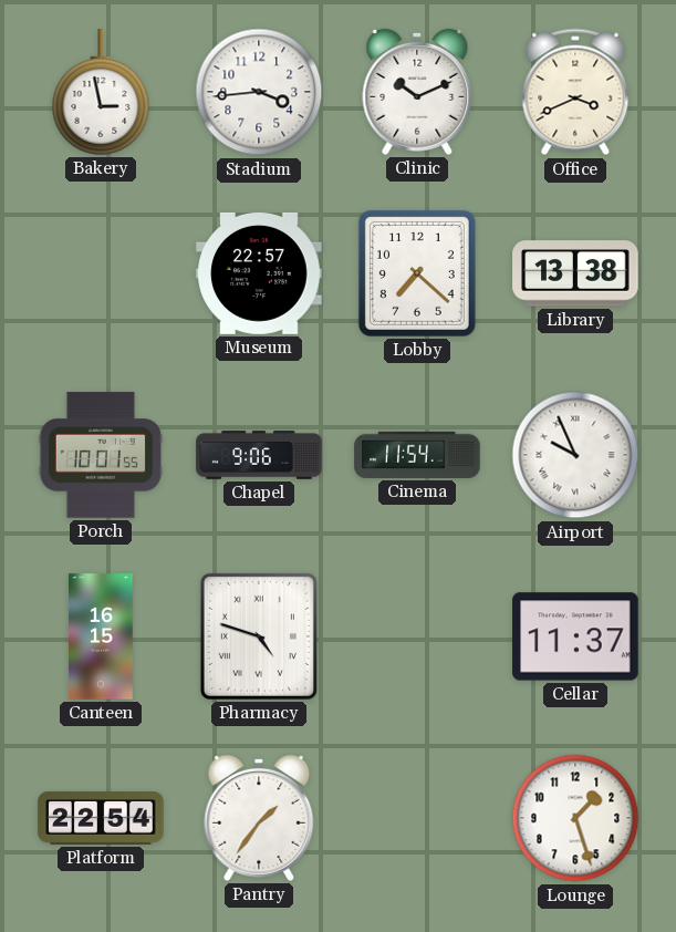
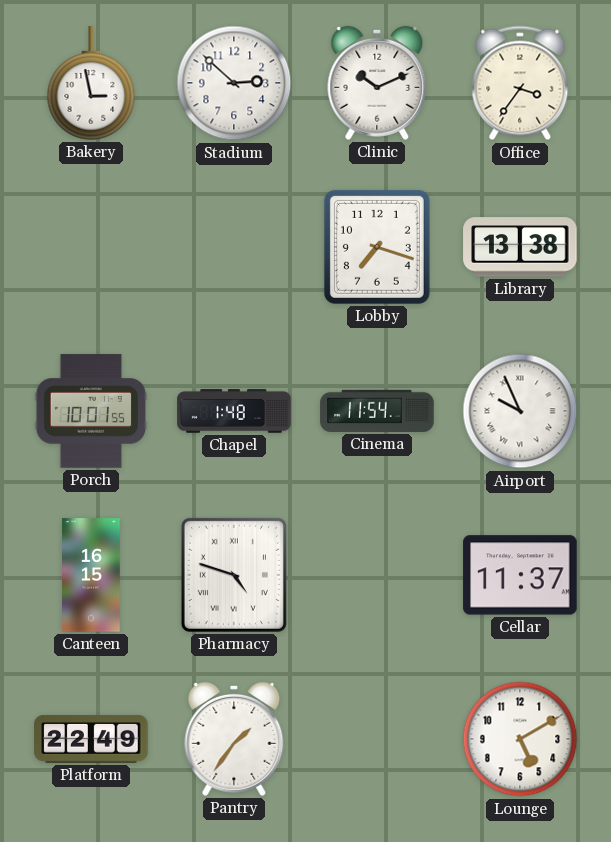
Stadium: 3:44 -> 2:52
Office: 3:41 -> 3:36
Museum: 22:57 -> none
Lobby: 7:22 -> 7:18
Chapel: 9:06 -> 1:48
Platform: 22:54 -> 22:49
Lounge: 1:27 -> 5:10
